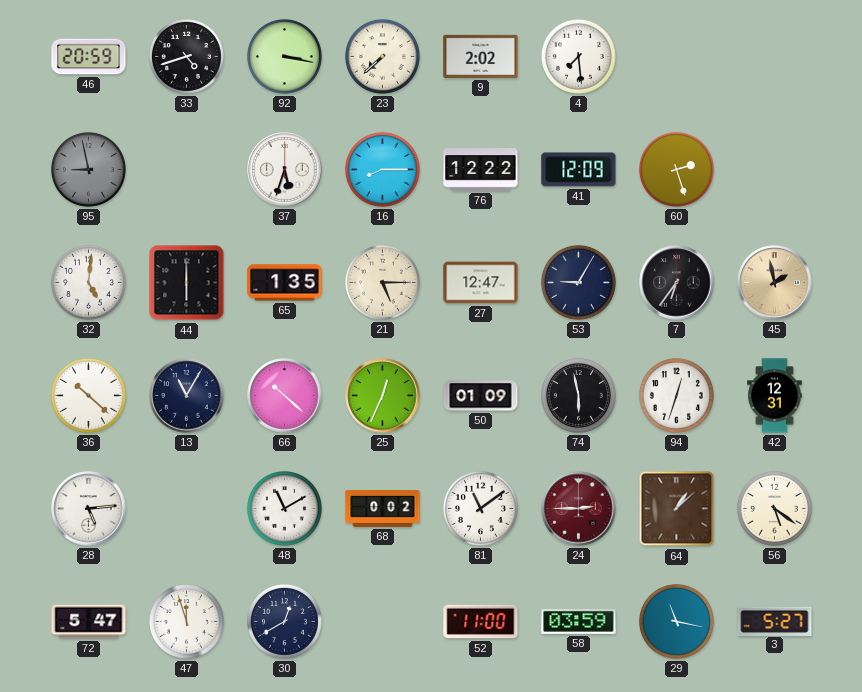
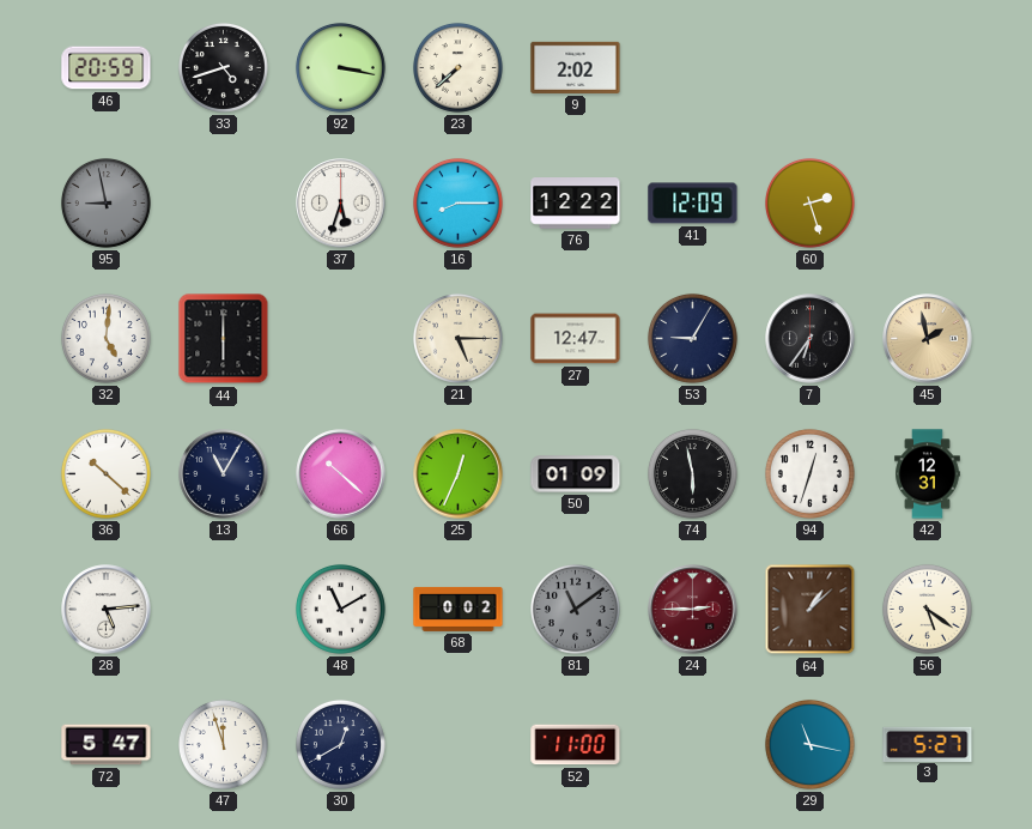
4: 7:29 -> none
65: 1:35 -> none
81 dial: white -> grey
58: 03:59 -> none
